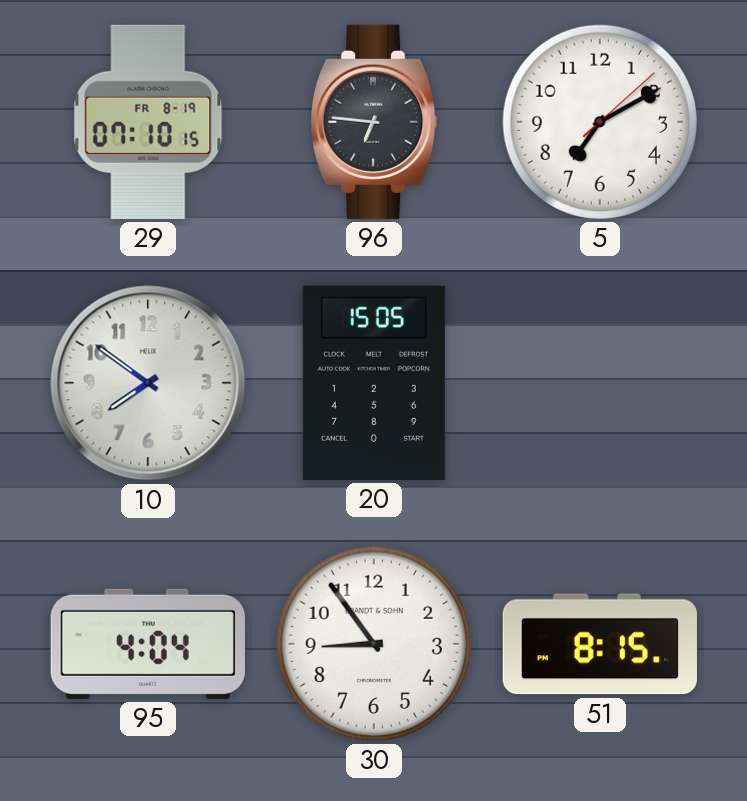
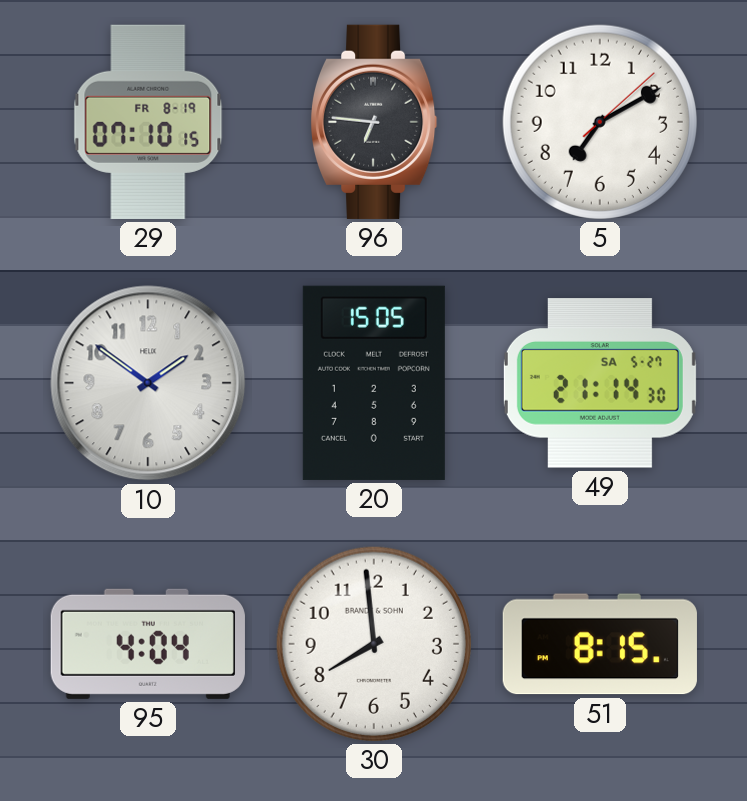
10: 7:51 -> 1:51
49: none -> 21:14
30: 8:54 -> 7:59
